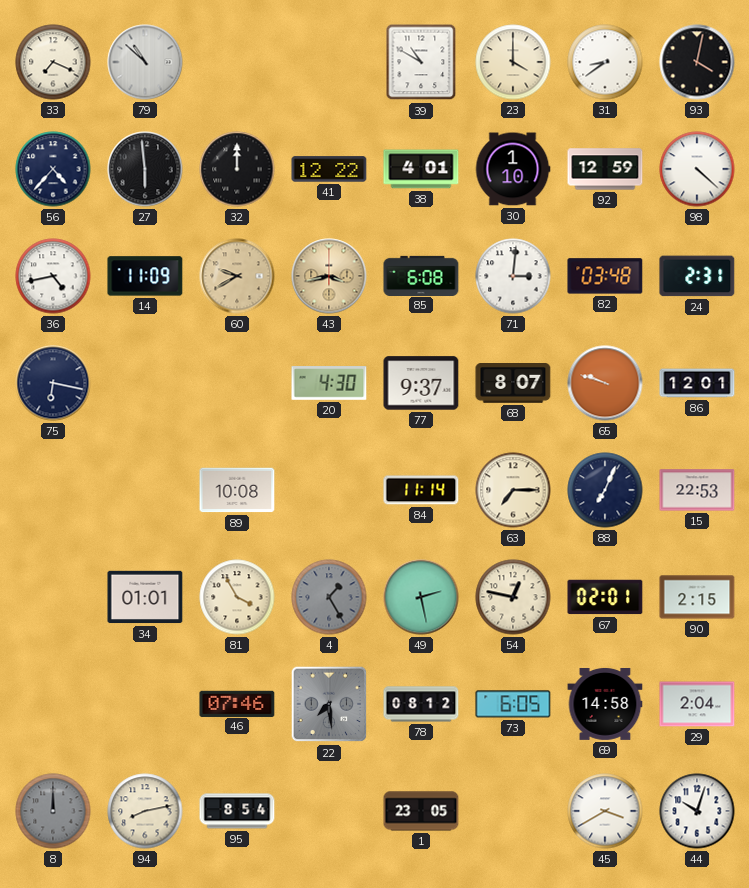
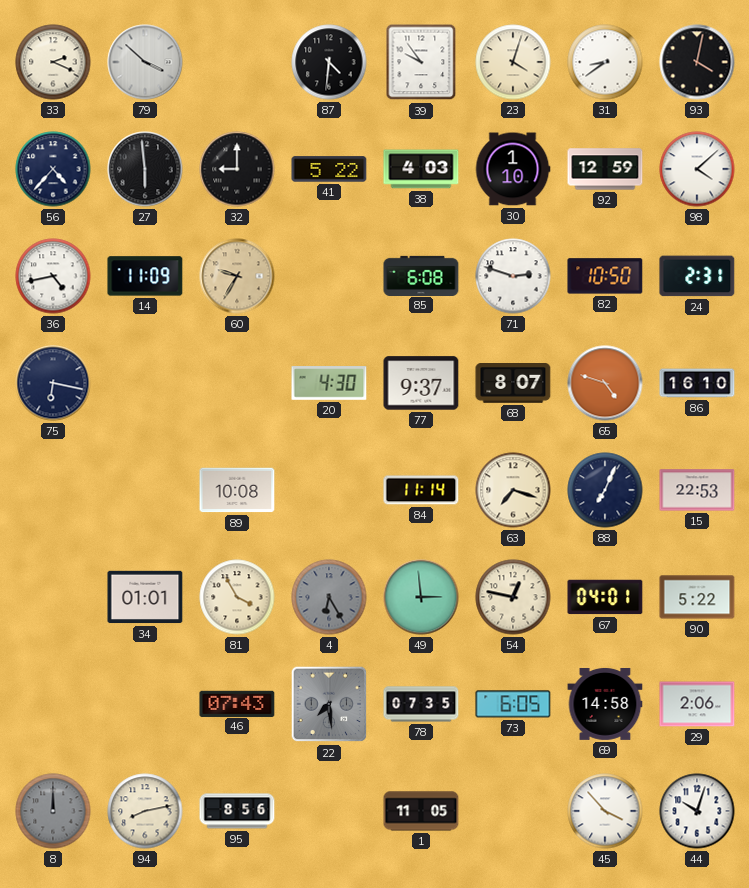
33: 7:19 -> 2:19
79: 10:52 -> 3:52
87: none -> 4:31
39: 10:50 -> 9:54
23: 4:00 -> 4:03
32: 12:00 -> 9:00
41: 12:22 -> 5:22
38: 4:01 -> 4:03
98: 4:22 -> 4:08
60: 9:40 -> 9:35
43: 3:43 -> none
71: 3:01 -> 2:48
82: 03:48 -> 10:50
65: 9:48 -> 4:48
86: 12:01 -> 16:10
63: 7:15 -> 7:18
4: 1:25 -> 6:25
49: 2:28 -> 2:59
67: 02:01 -> 04:01
90: 2:15 -> 5:22
46: 07:46 -> 07:43
78: 08:12 -> 07:35
29: 2:04 -> 2:06
95: 8:54 -> 8:56
1: 23:05 -> 11:05
45: 3:40 -> 3:53
